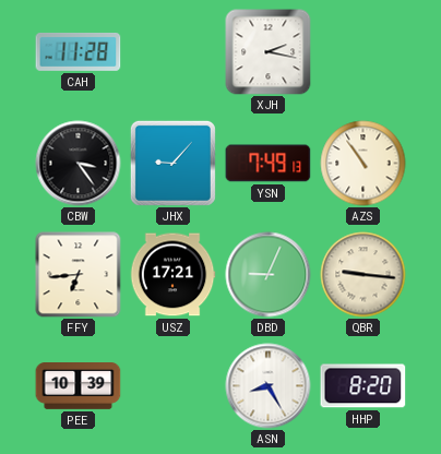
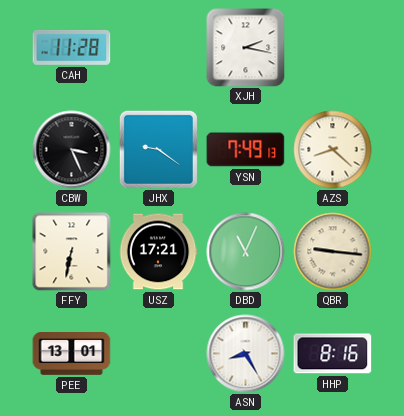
CBW: 3:24 -> 3:26
JHX: 9:07 -> 9:21
AZS: 10:54 -> 8:22
FFY: 6:44 -> 6:32
DBD: 9:04 -> 11:04
PEE: 10:39 -> 13:01
HHP: 8:20 -> 8:16
